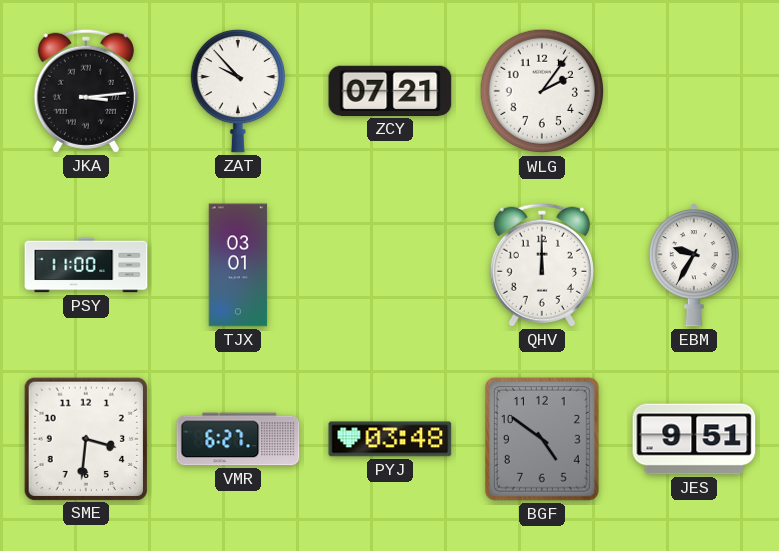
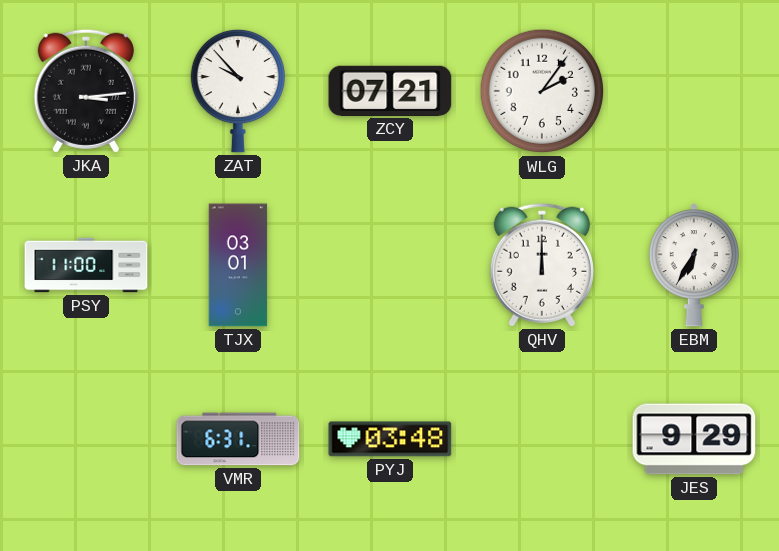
EBM: 9:35 -> 6:35
SME: 3:31 -> none
VMR: 6:27 -> 6:31
BGF: 4:51 -> none
JES: 9:51 -> 9:29
